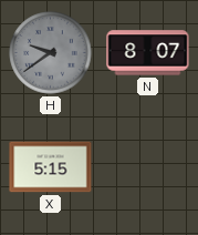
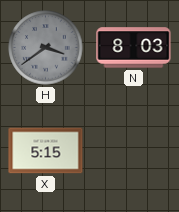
H: 9:39 -> 3:39
N: 8:07 -> 8:03
